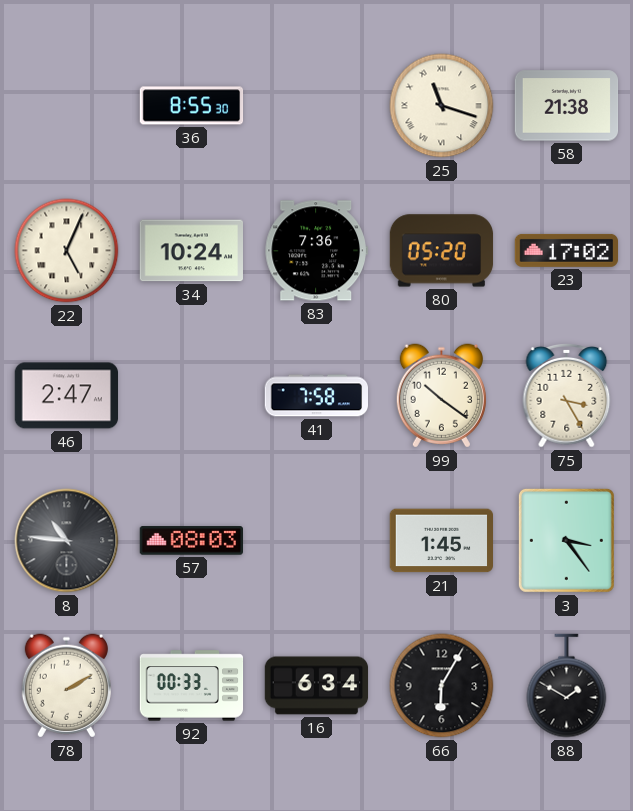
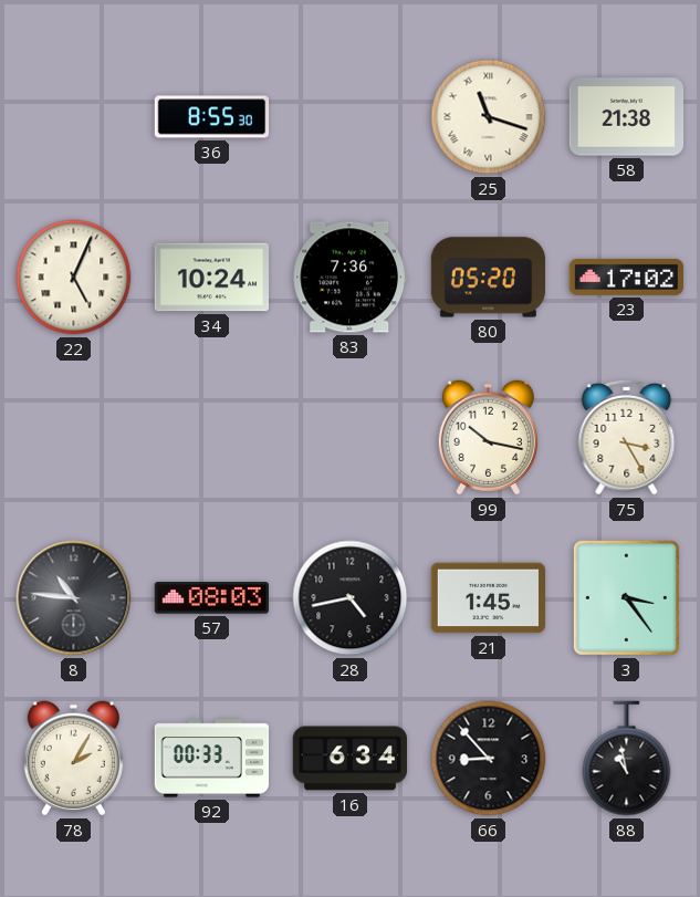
46: 2:47 -> none
41: 7:58 -> none
99: 10:21 -> 10:17
28: none -> 4:43
78: 2:10 -> 2:05
66: 6:05 -> 8:53
88: 1:50 -> 10:58
